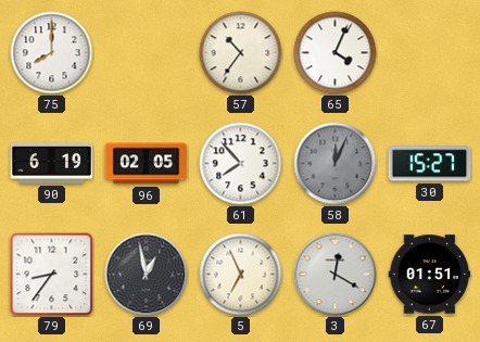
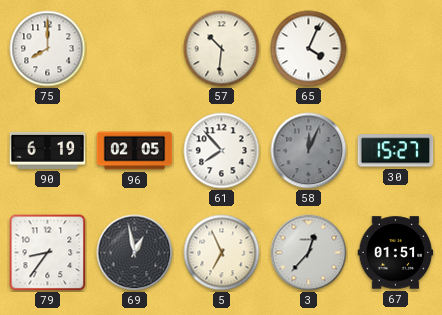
57: 10:36 -> 10:31
3: 12:20 -> 12:37
